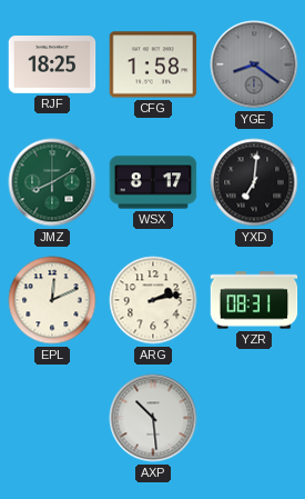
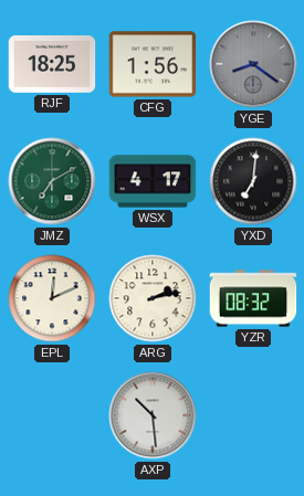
CFG: 1:58 -> 1:56
JMZ: 8:10 -> 7:10
WSX: 8:17 -> 4:17
YZR: 08:31 -> 08:32
